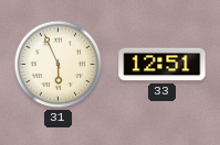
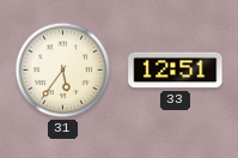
31: 5:56 -> 5:36
